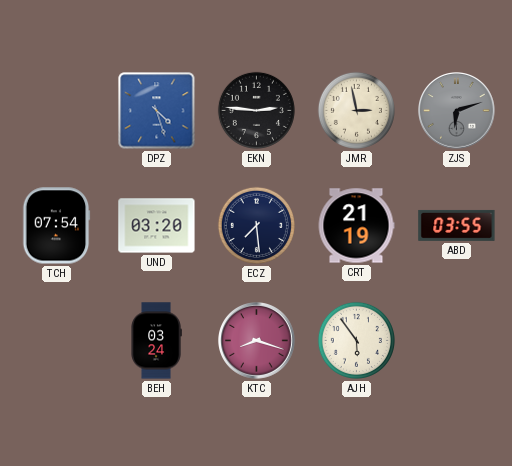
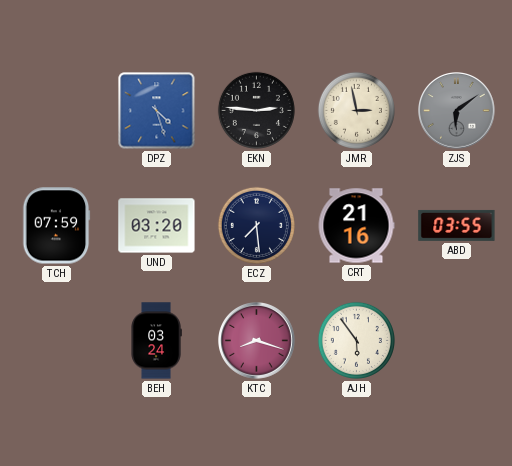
ZJS: 6:12 -> 6:09
TCH: 07:54 -> 07:59
CRT: 21:19 -> 21:16
